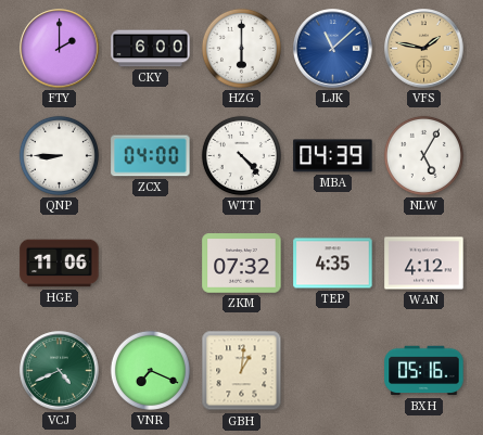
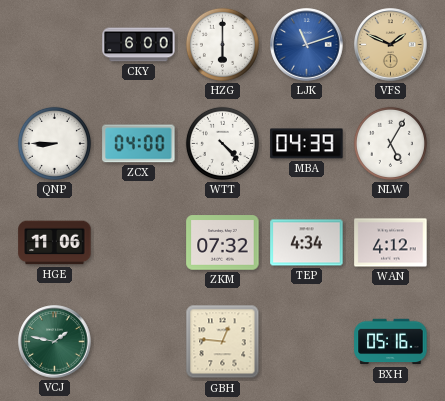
FTY: 2:00 -> none
LJK: 11:08 -> 11:12
VFS: 1:47 -> 1:49
TEP: 4:35 -> 4:34
VCJ: 4:41 -> 1:47
VNR: 7:19 -> none
GBH: 1:01 -> 12:46
